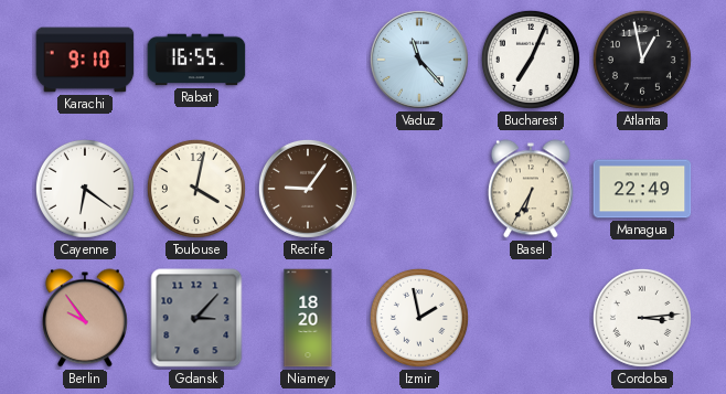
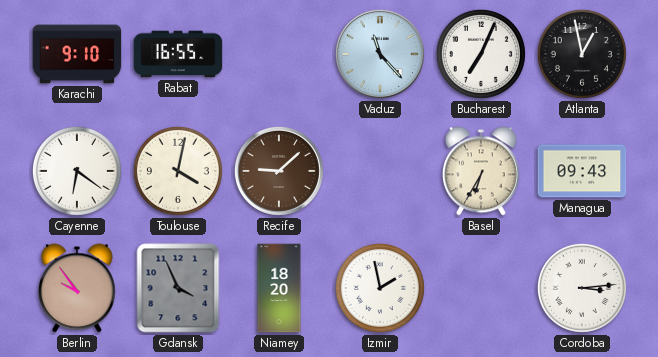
Recife: 9:06 -> 9:08
Managua: 22:49 -> 09:43
Gdansk: 3:07 -> 3:56
